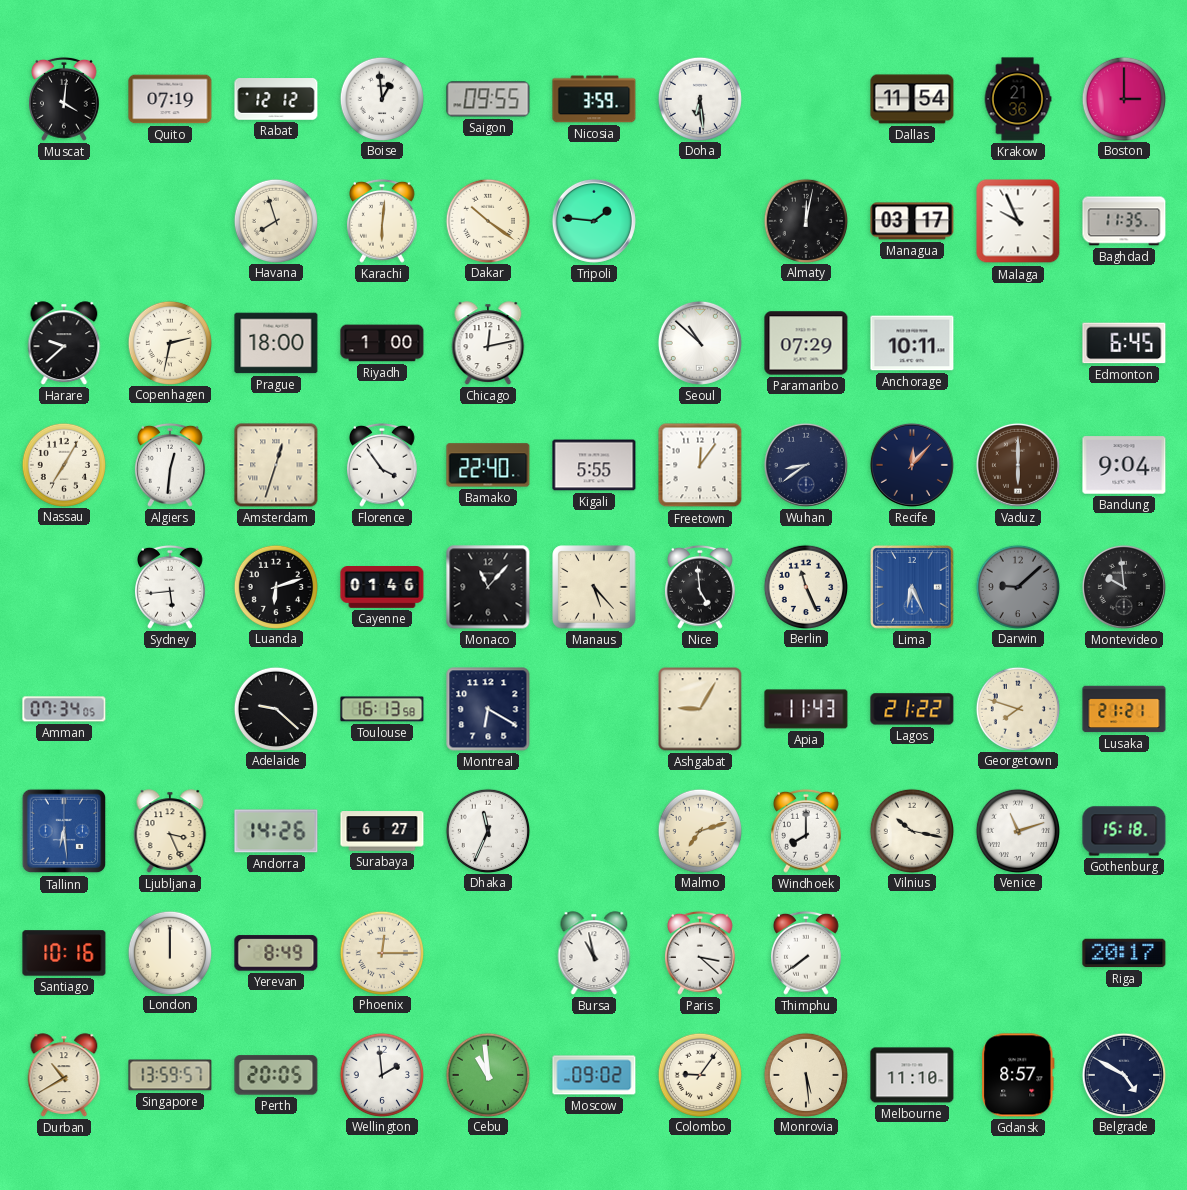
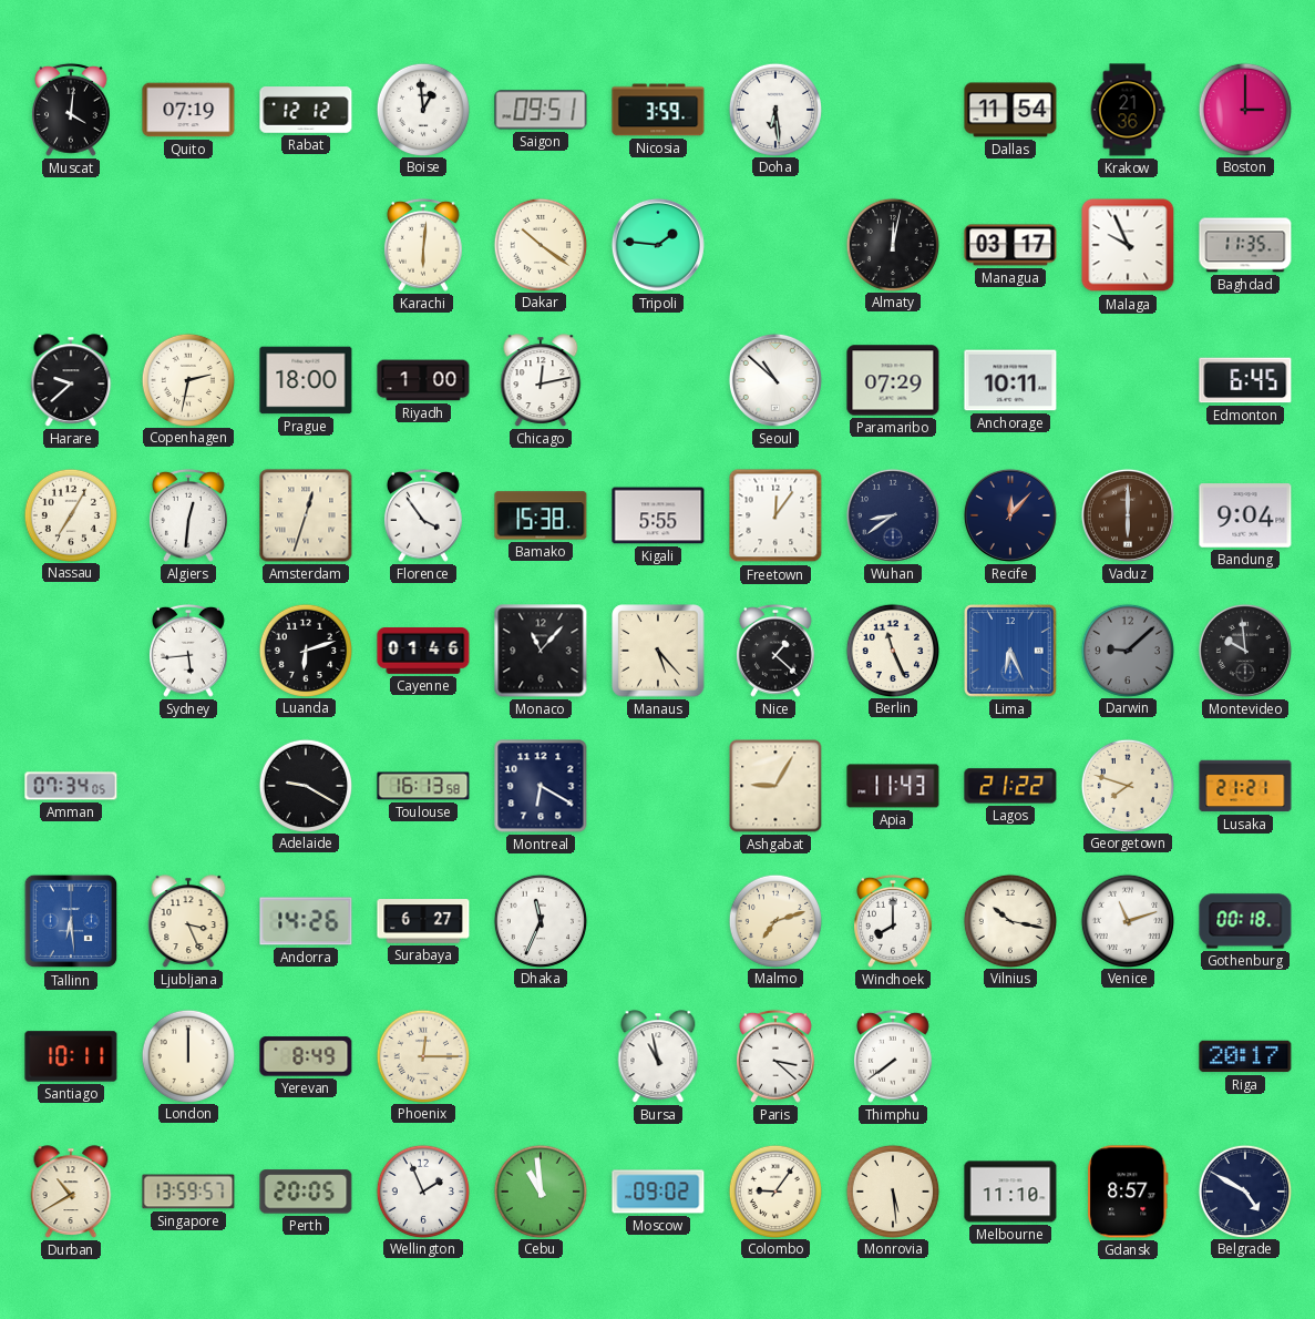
Saigon: 09:55 -> 09:51
Havana: 7:57 -> none
Bamako: 22:40 -> 15:38
Nice: 4:59 -> 1:22
Adelaide: 9:22 -> 9:20
Gothenburg: 15:18 -> 00:18
Santiago: 10:16 -> 10:11
Wellington: 1:59 -> 1:56
